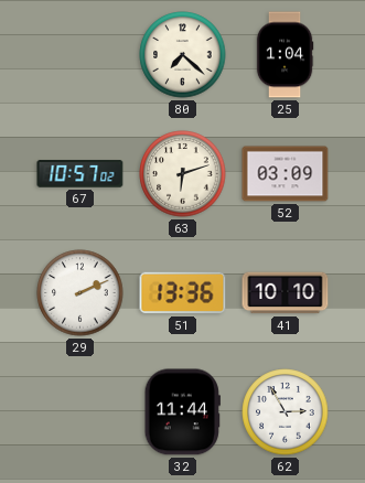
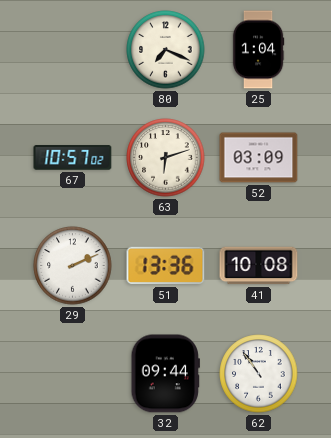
80: 7:22 -> 7:19
41: 10:10 -> 10:08
32: 11:44 -> 09:44
62: 2:55 -> 10:54
